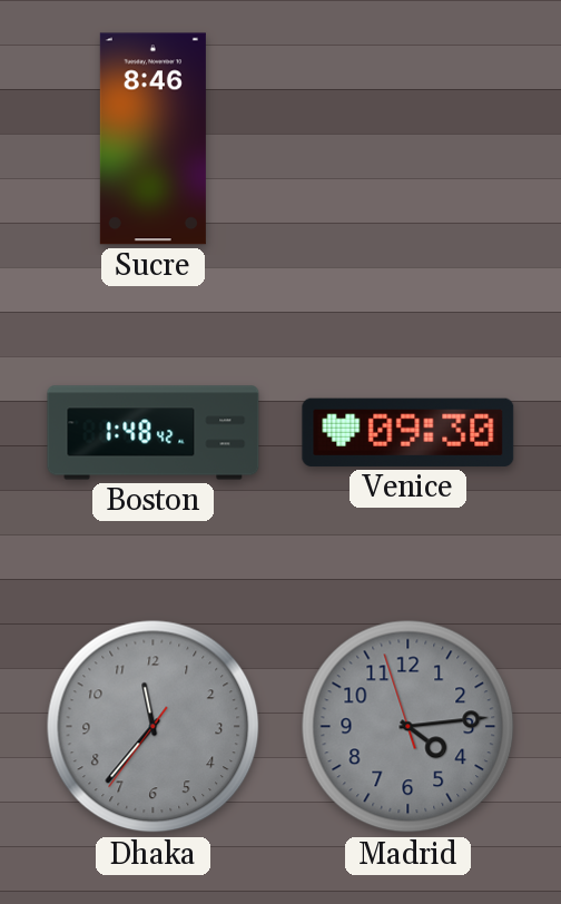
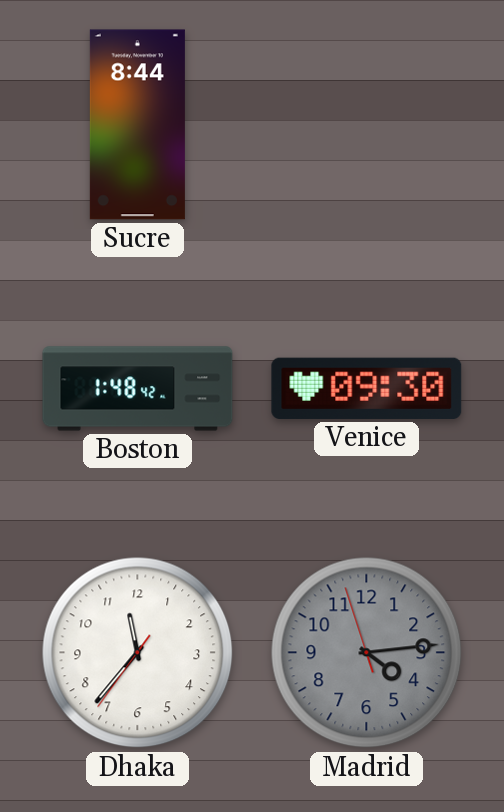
Sucre: 8:46 -> 8:44
Dhaka dial: grey -> white
